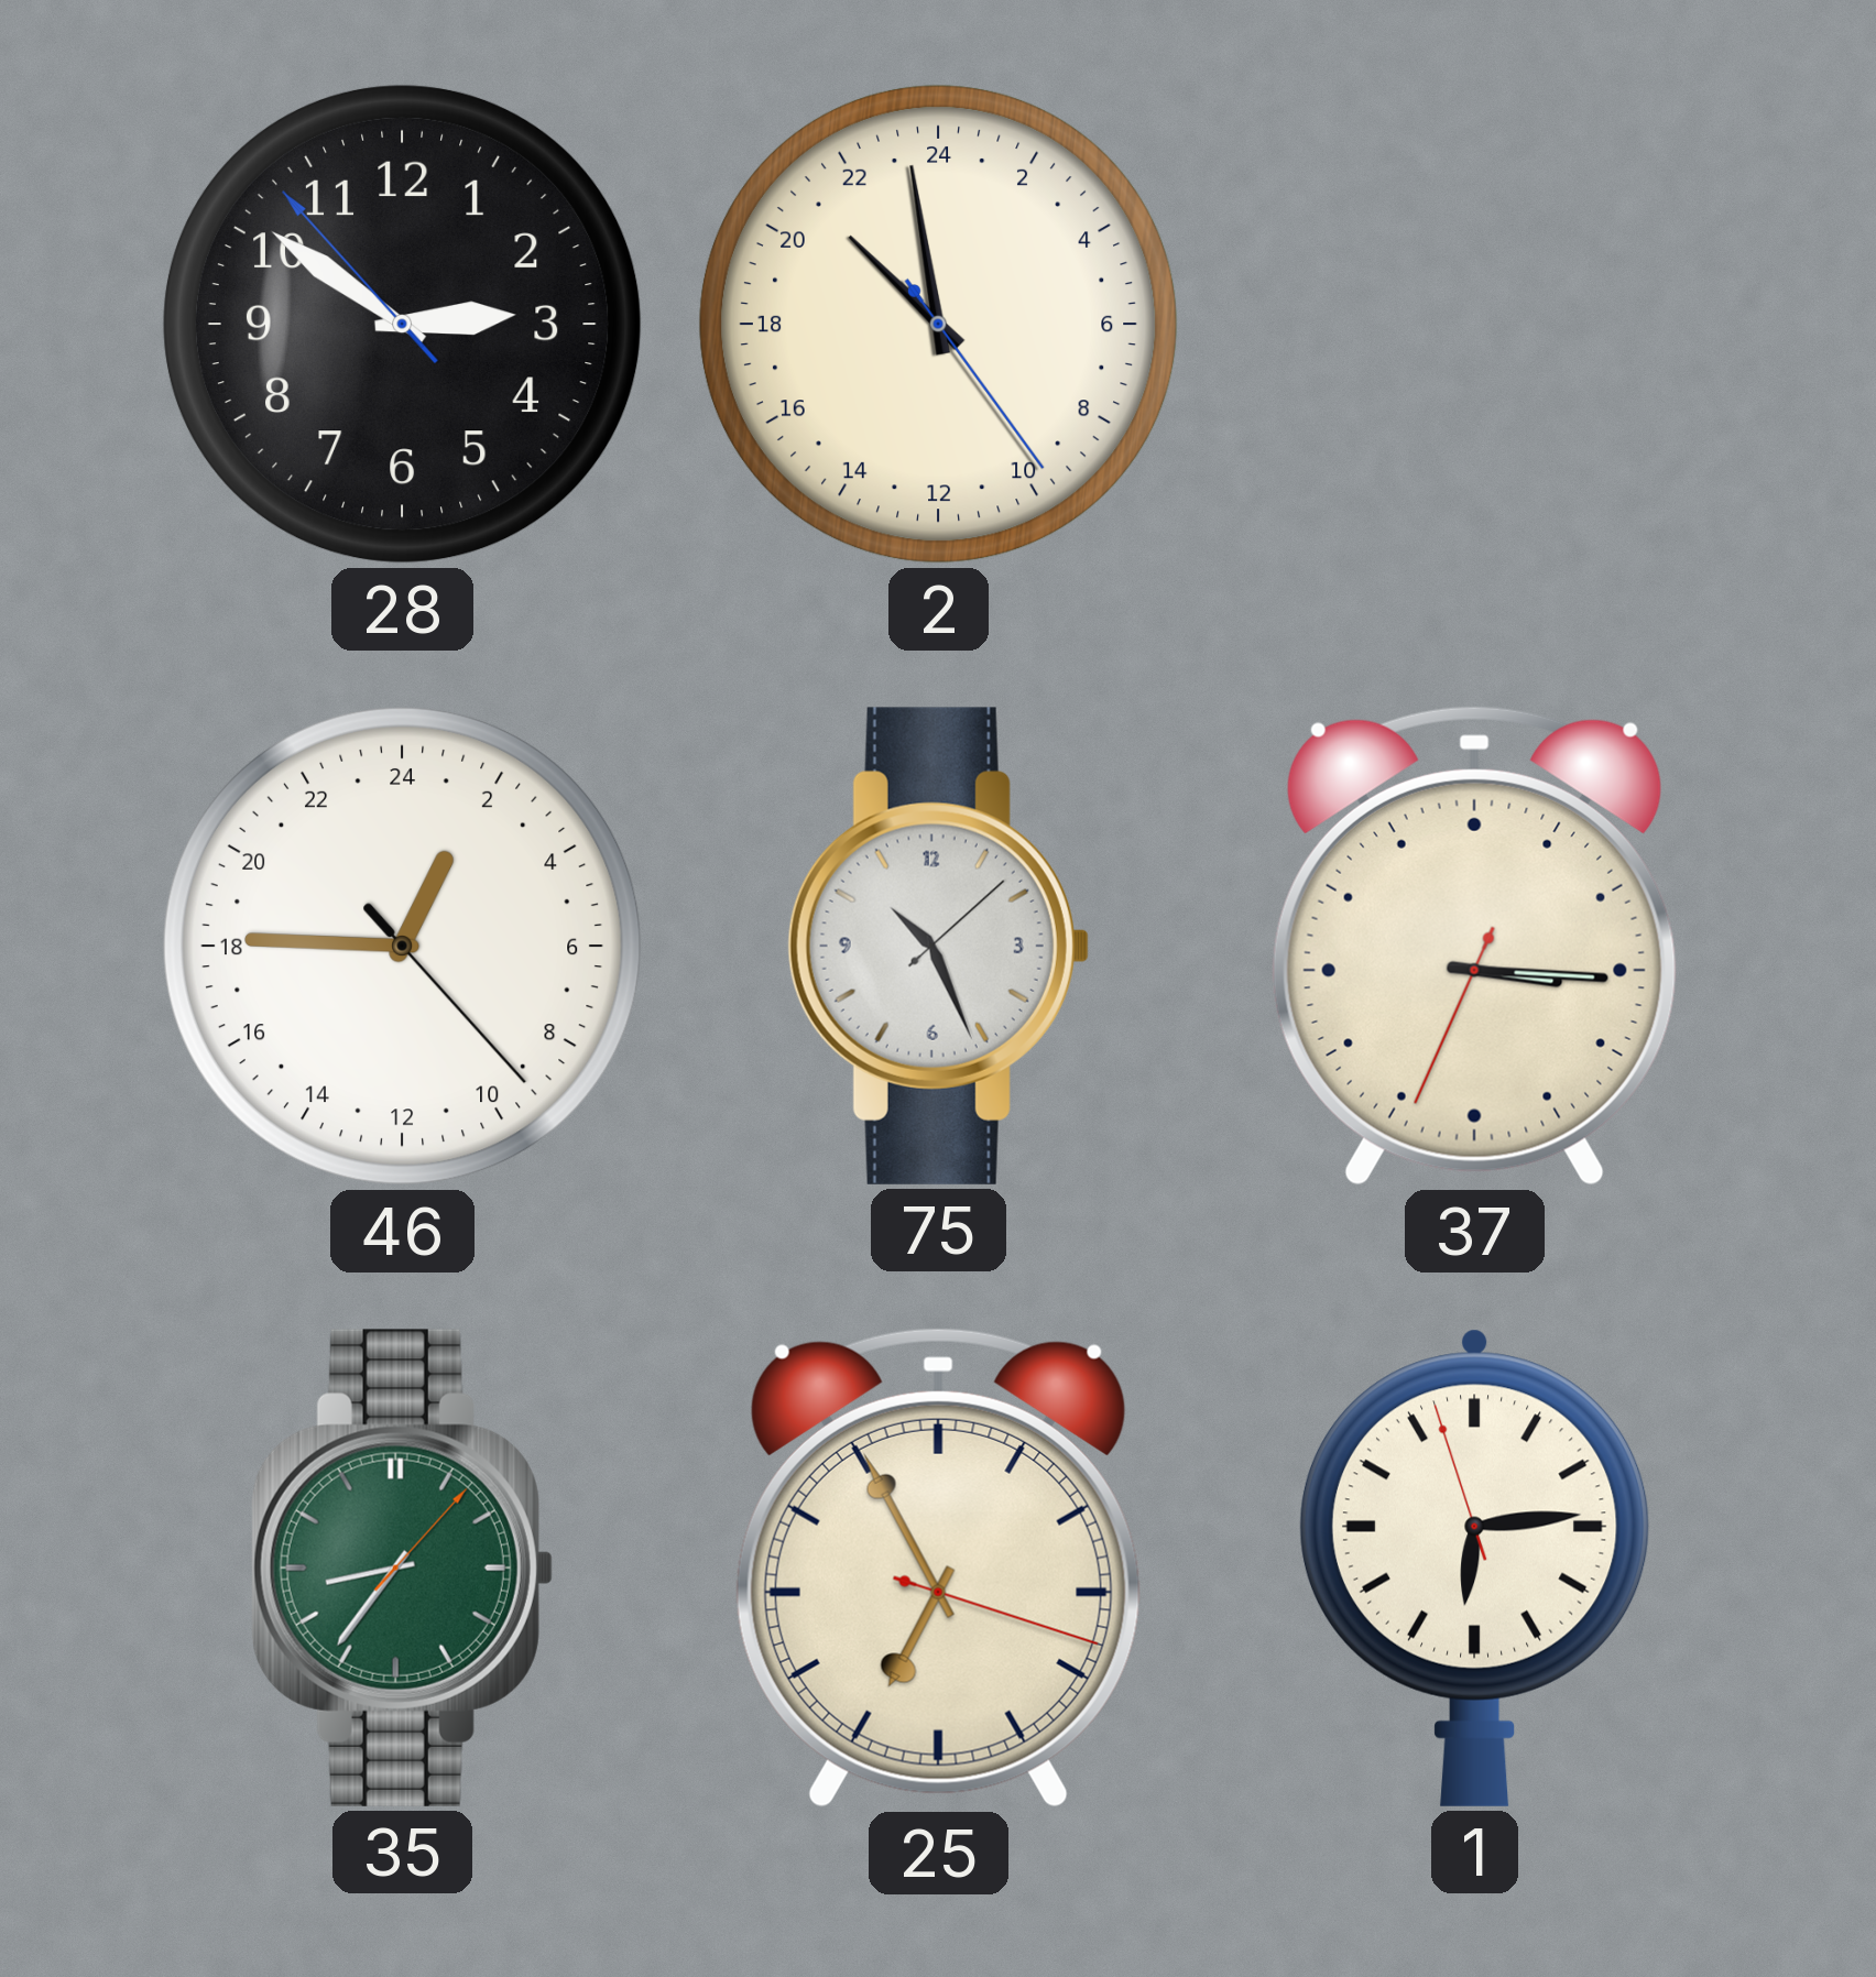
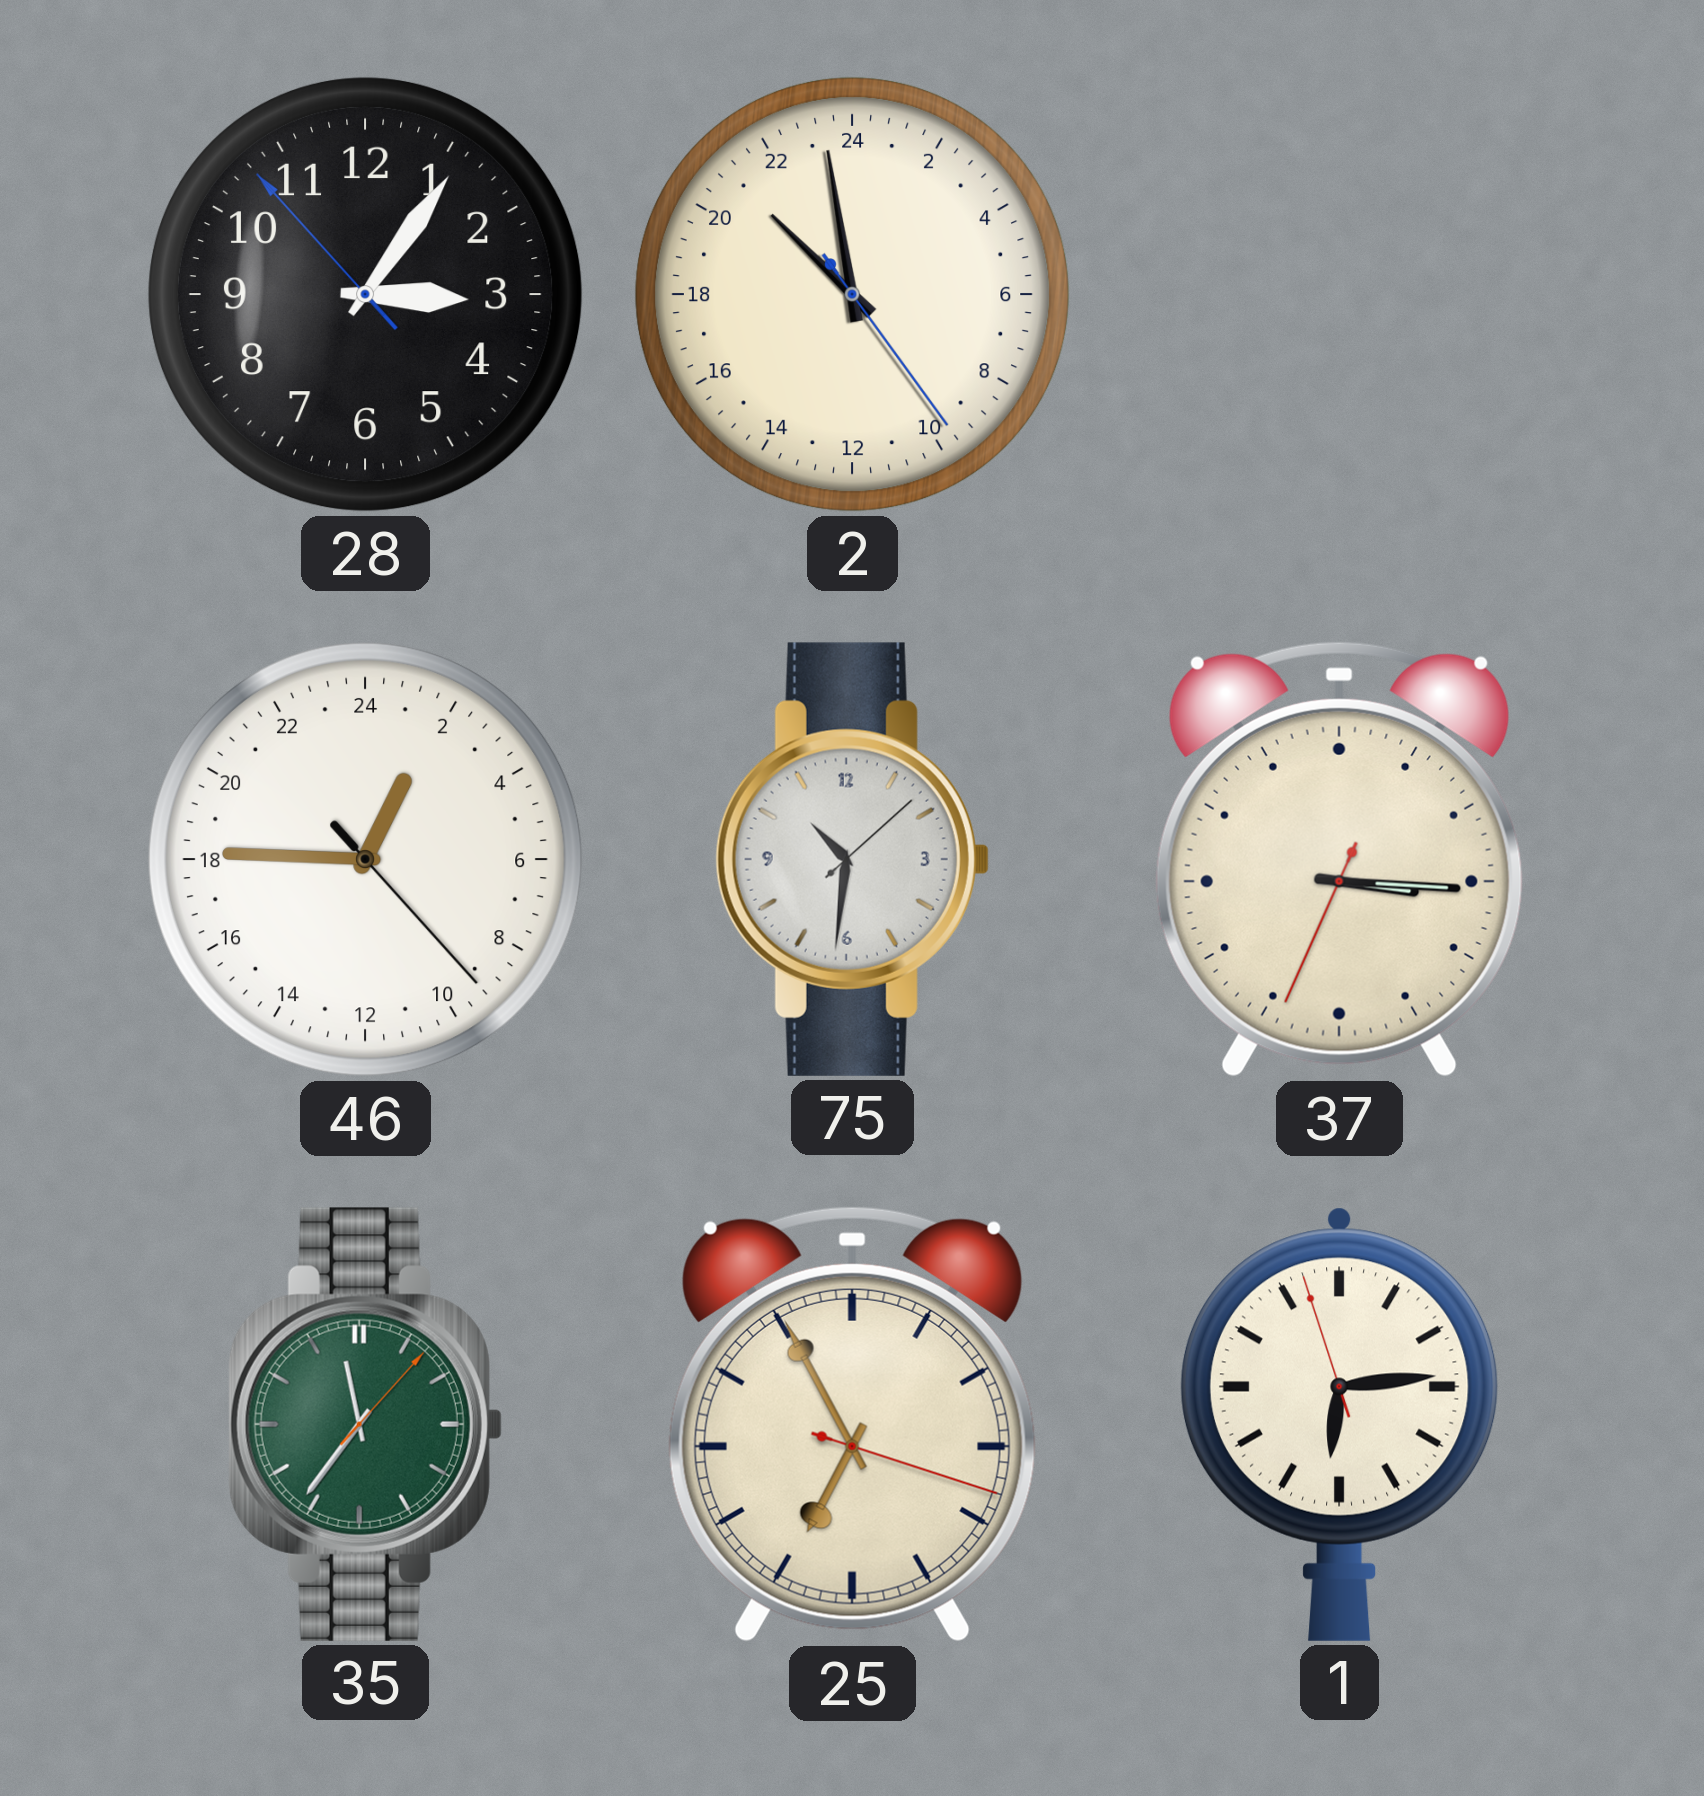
28: 2:50 -> 3:05
75: 10:26 -> 10:31
35: 8:36 -> 11:36
